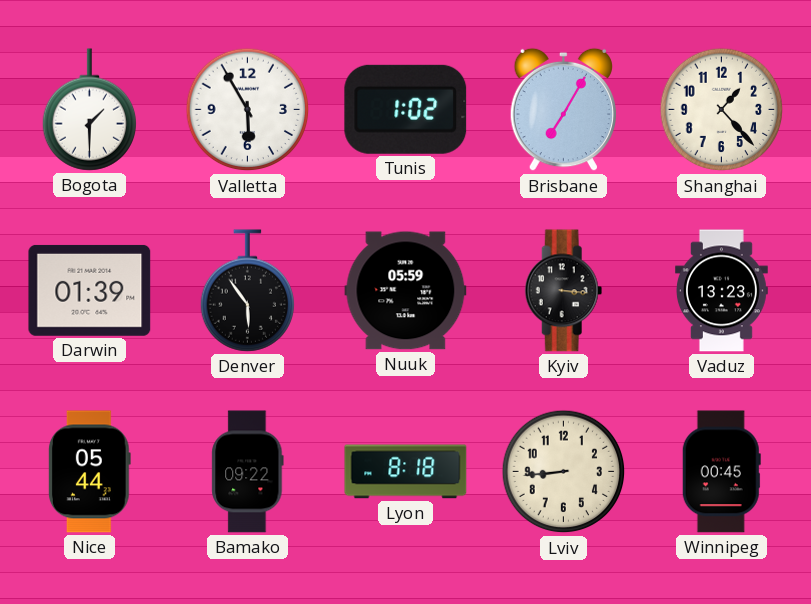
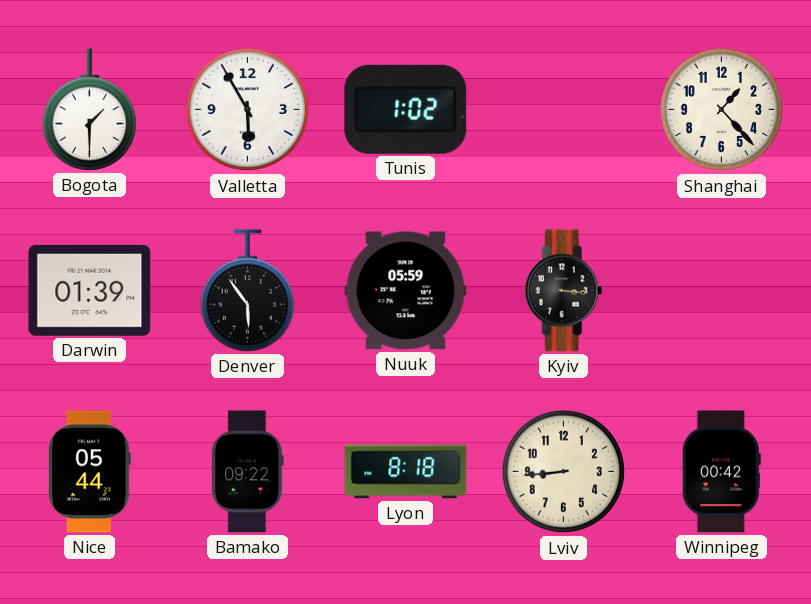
Brisbane: 7:05 -> none
Vaduz: 13:23 -> none
Winnipeg: 00:45 -> 00:42
